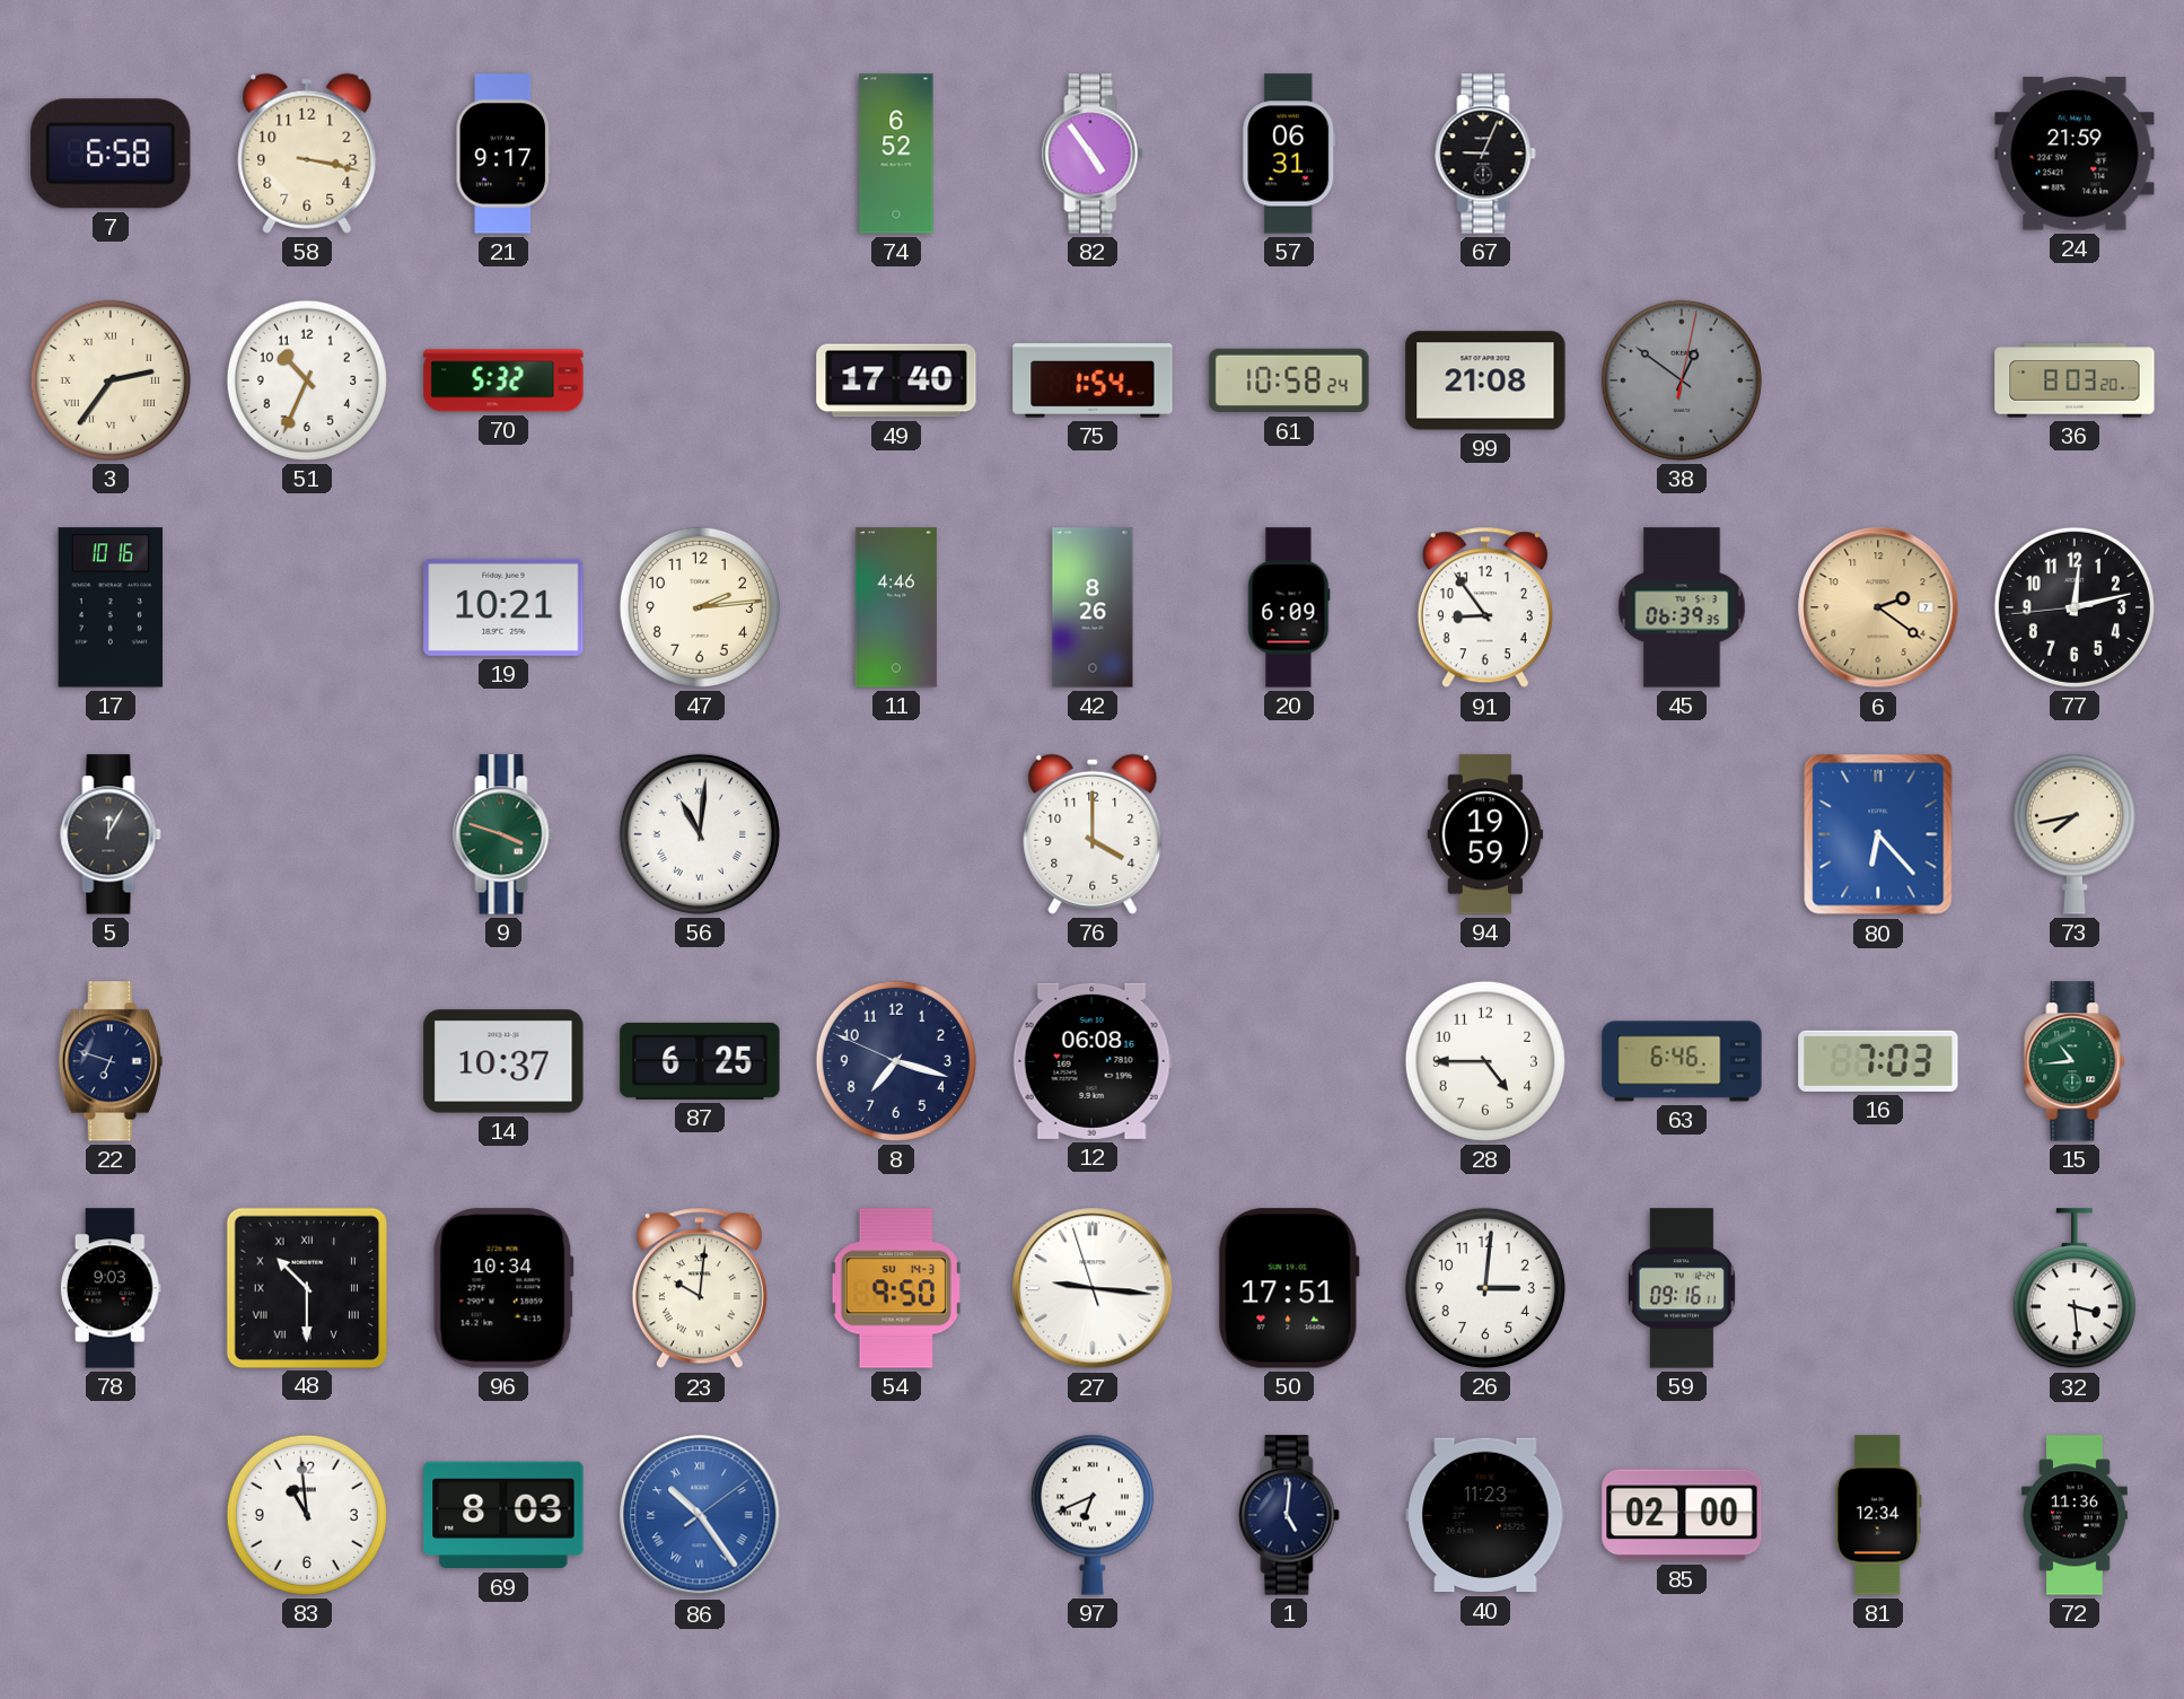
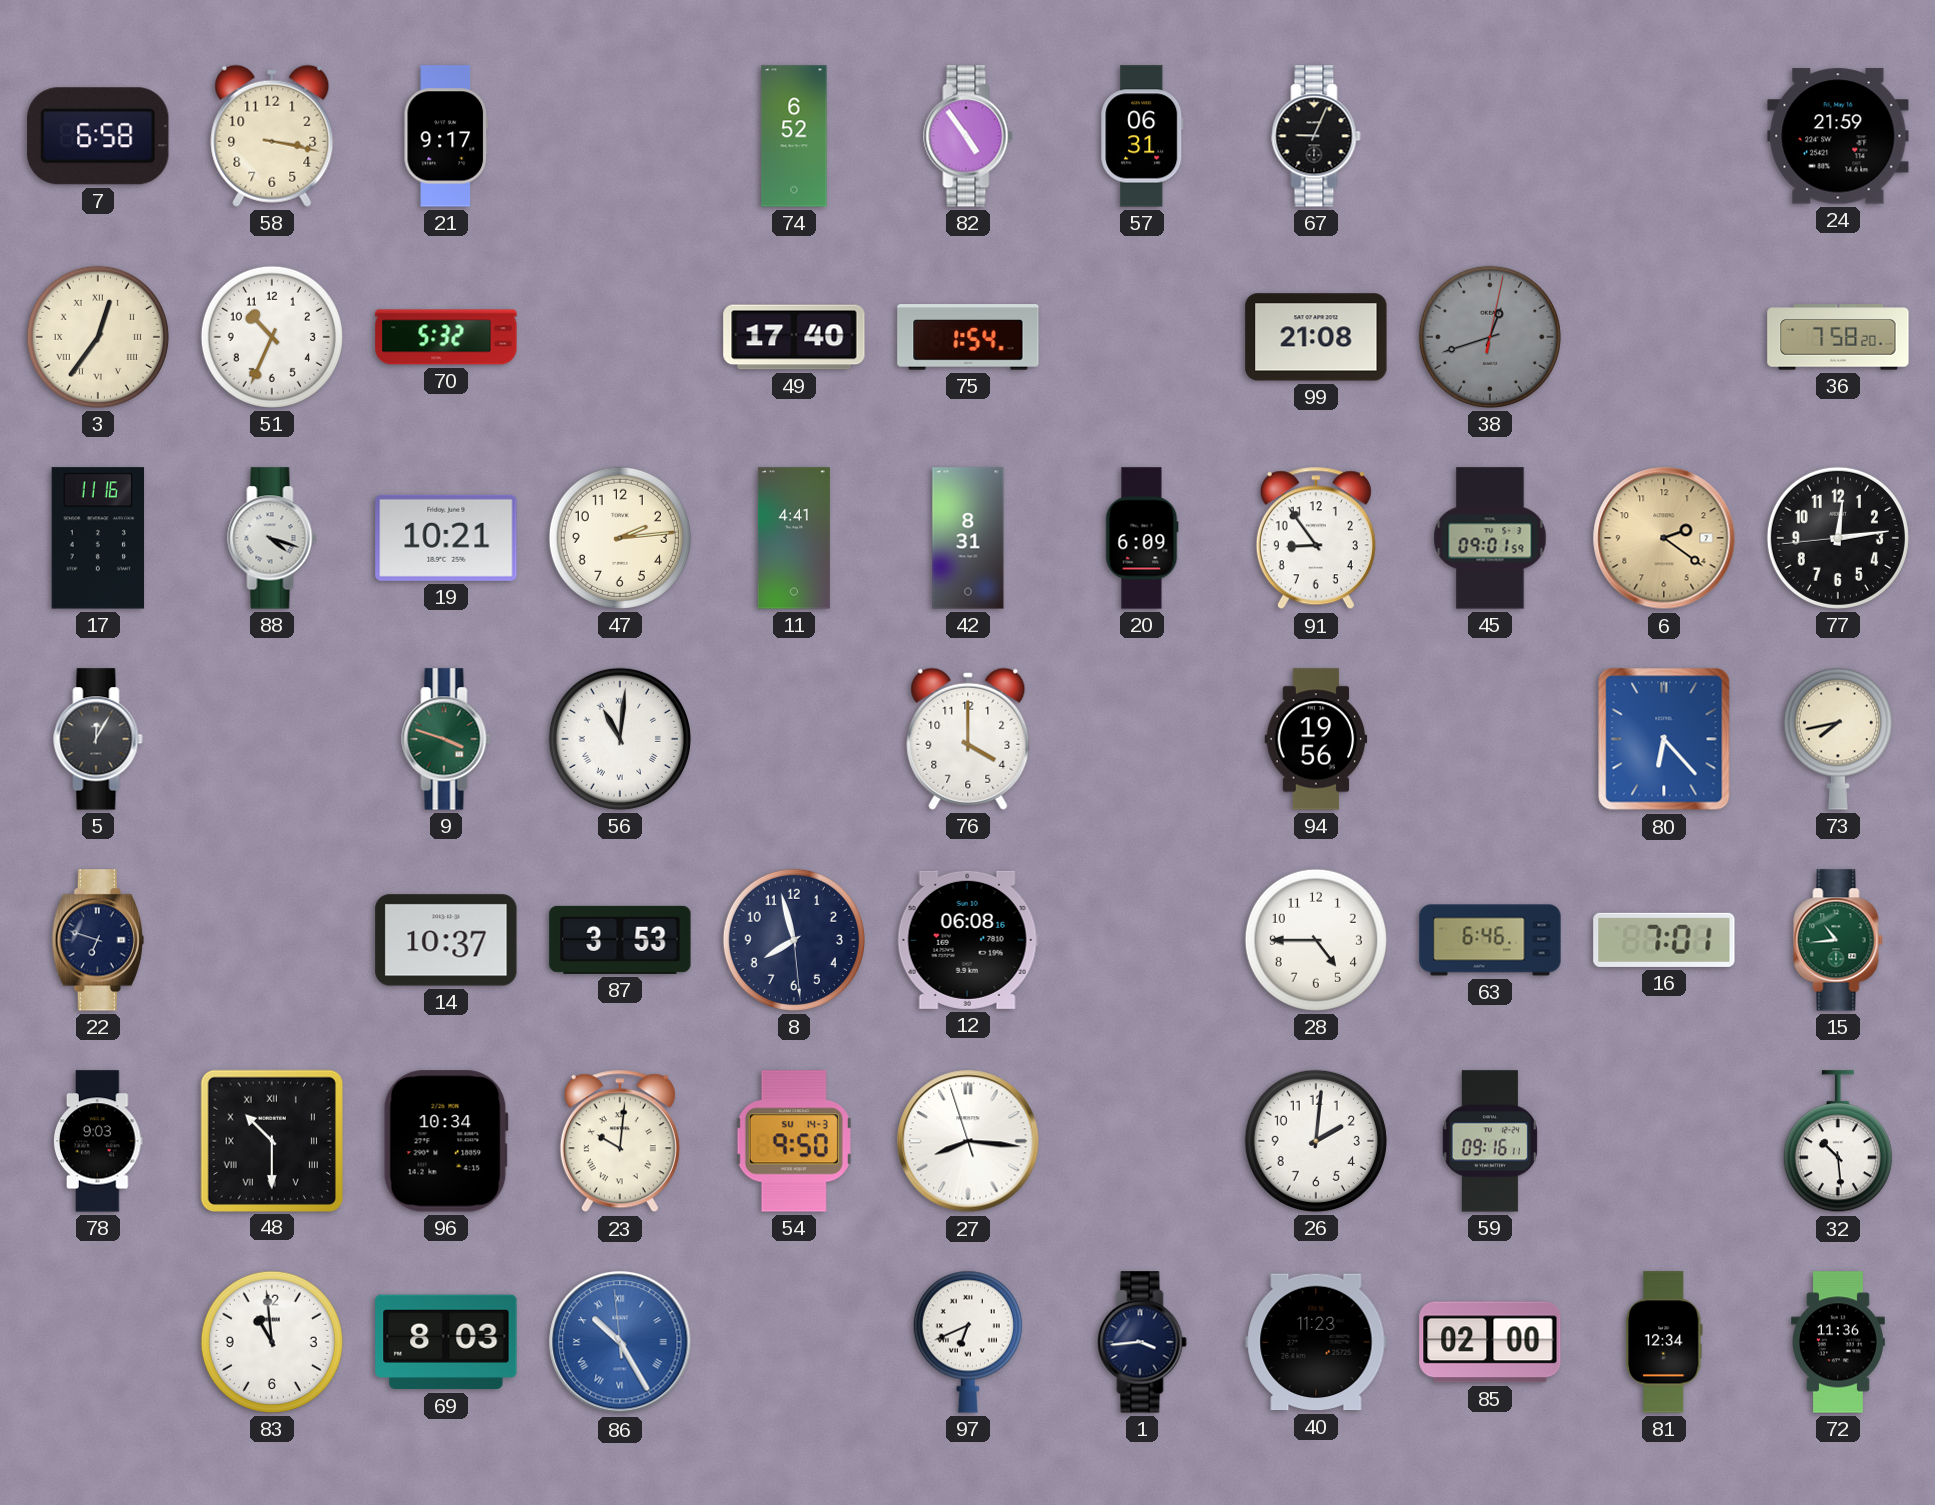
3: 2:36 -> 12:36
61: 10:58 -> none
38: 12:51 -> 12:42
36: 8:03 -> 7:58
17: 10:16 -> 11:16
88: none -> 4:18
11: 4:46 -> 4:41
42: 8:26 -> 8:31
45: 06:39 -> 09:01
77: 12:12 -> 12:13
94: 19:59 -> 19:56
87: 6:25 -> 3:53
8: 7:17 -> 7:57
16: 7:03 -> 7:01
27: 9:15 -> 8:15
50: 17:51 -> none
26: 3:01 -> 2:01
32: 3:29 -> 10:29
86: 10:24:09 -> 10:24:59
1: 5:01 -> 3:44
